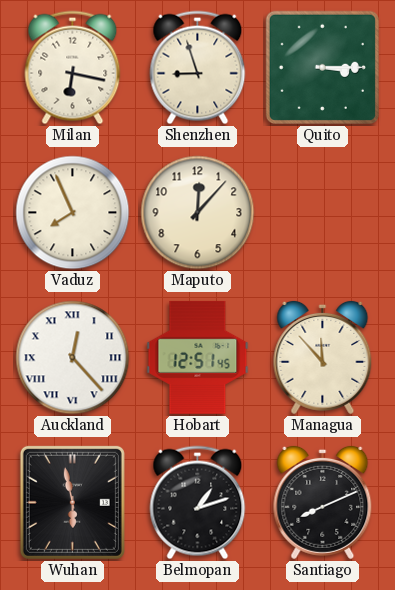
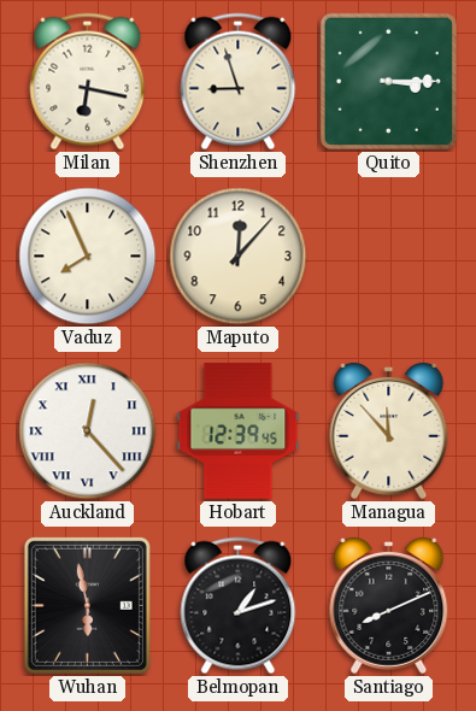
Hobart: 12:51 -> 12:39
